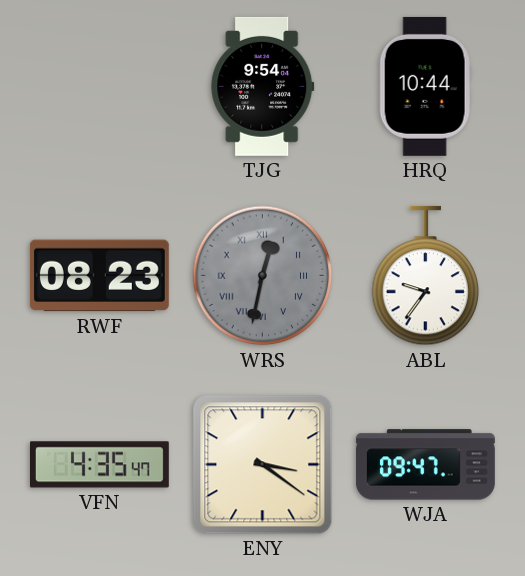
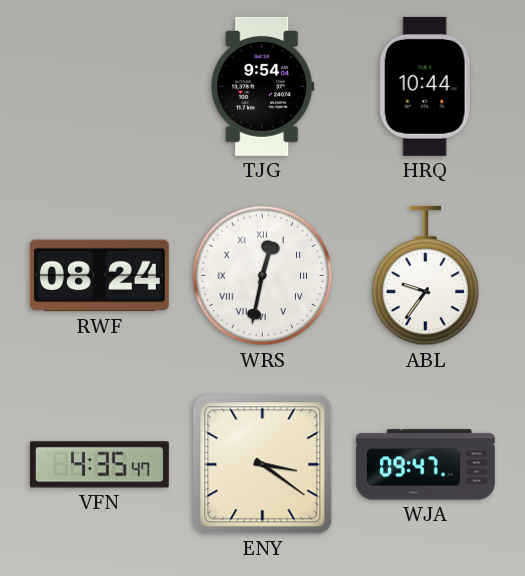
RWF: 08:23 -> 08:24
WRS dial: grey -> white
